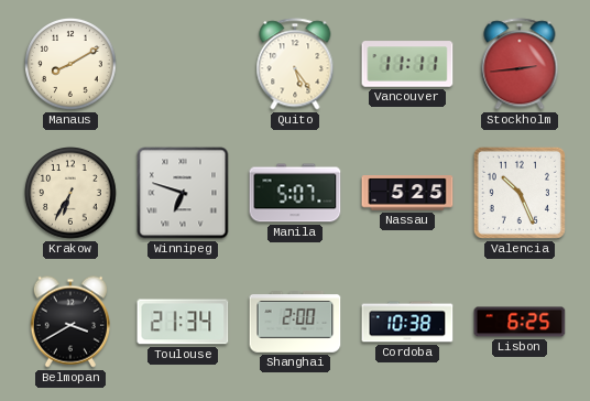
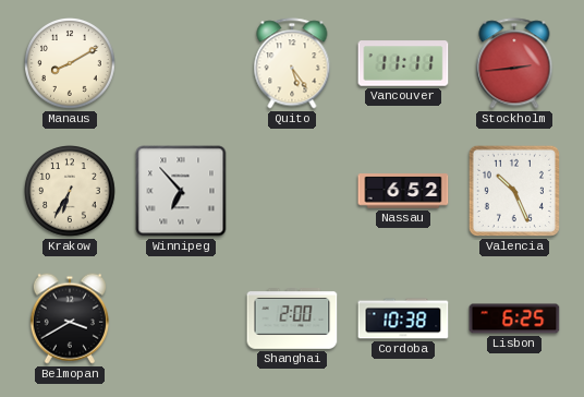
Winnipeg: 6:48 -> 6:53
Manila: 5:07 -> none
Nassau: 5:25 -> 6:52
Toulouse: 21:34 -> none
